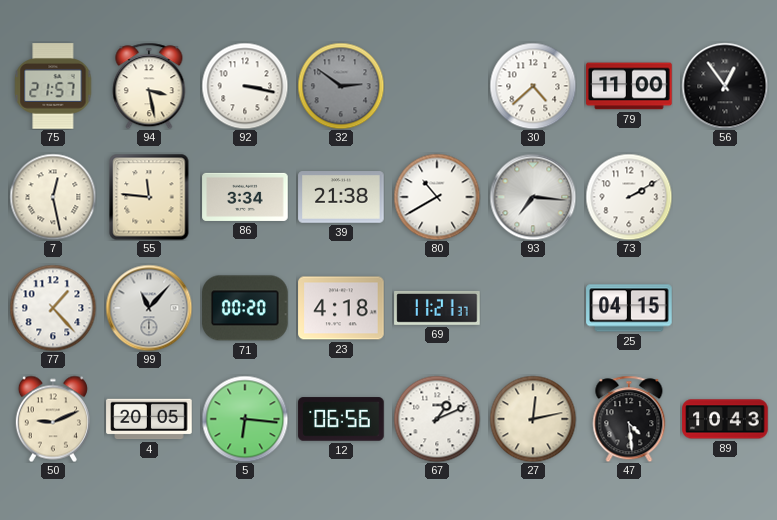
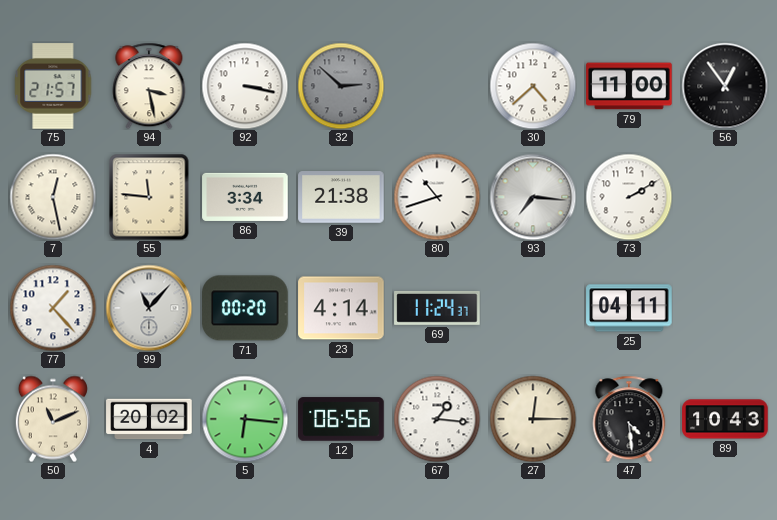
32: 2:51 -> 2:52
80: 10:40 -> 10:42
23: 4:18 -> 4:14
69: 11:21 -> 11:24
25: 04:15 -> 04:11
50: 9:11 -> 11:11
4: 20:05 -> 20:02
67: 1:11 -> 1:16
27: 12:13 -> 12:15
